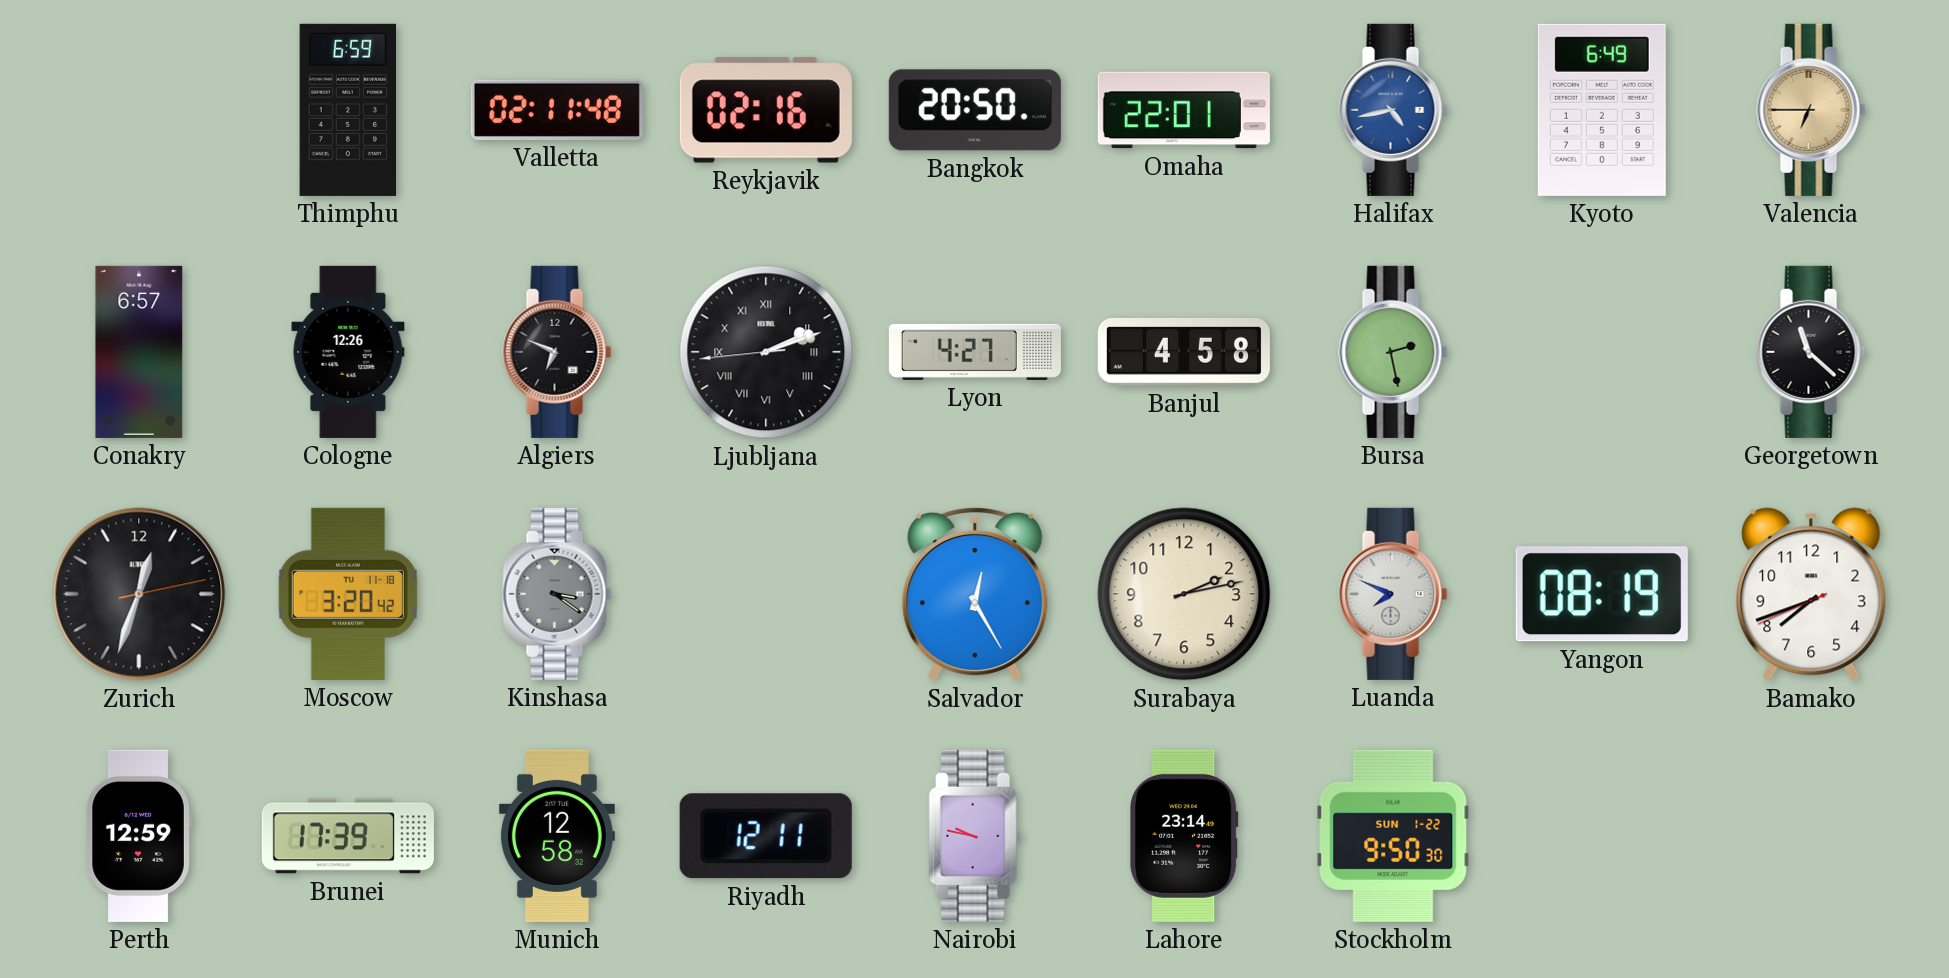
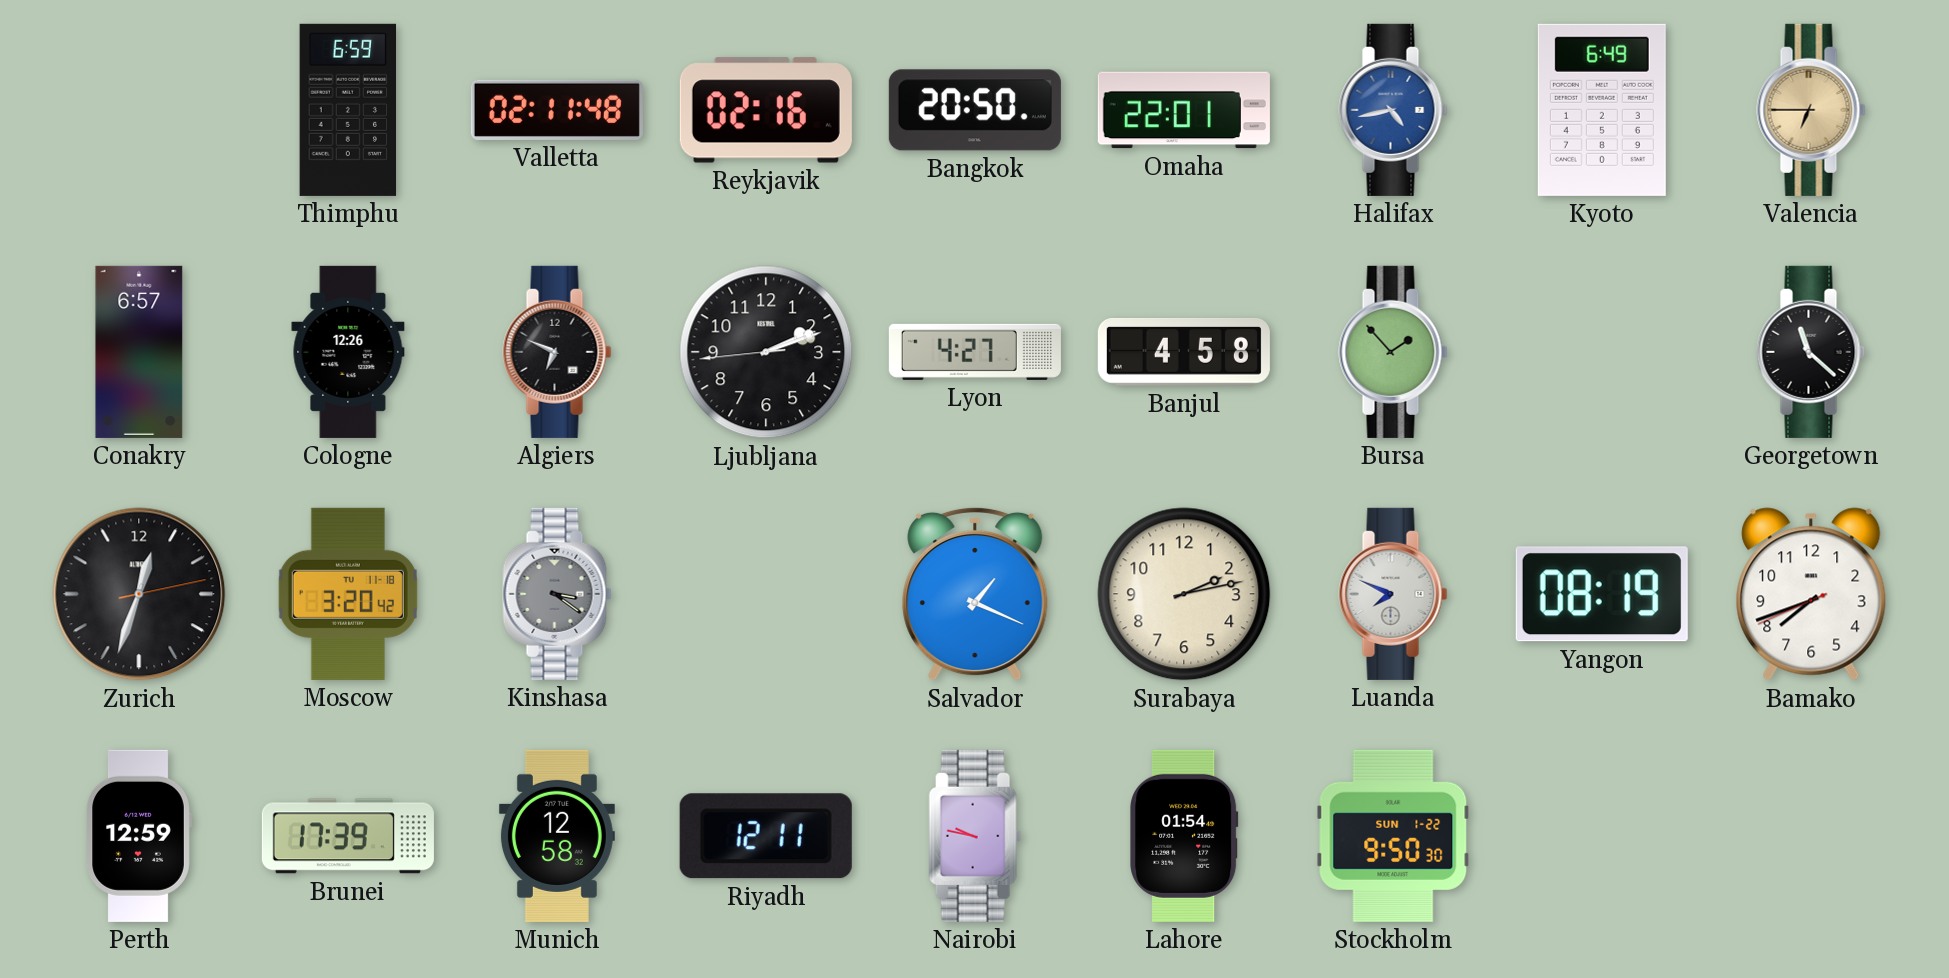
Ljubljana numerals: Roman -> Arabic
Bursa: 2:28 -> 1:53
Salvador: 12:25 -> 1:19
Lahore: 23:14 -> 01:54
